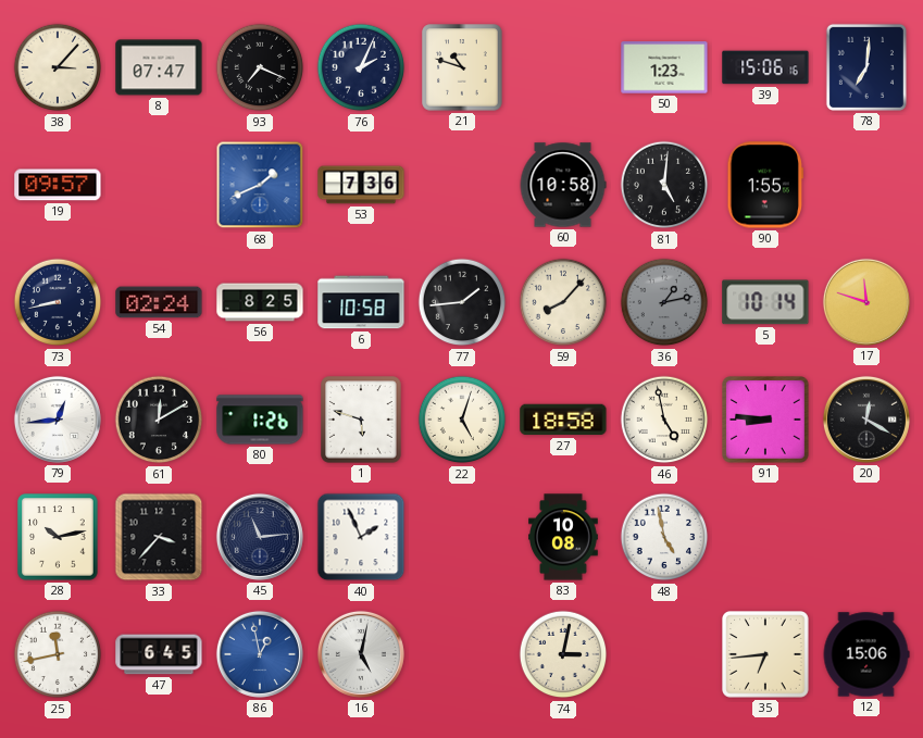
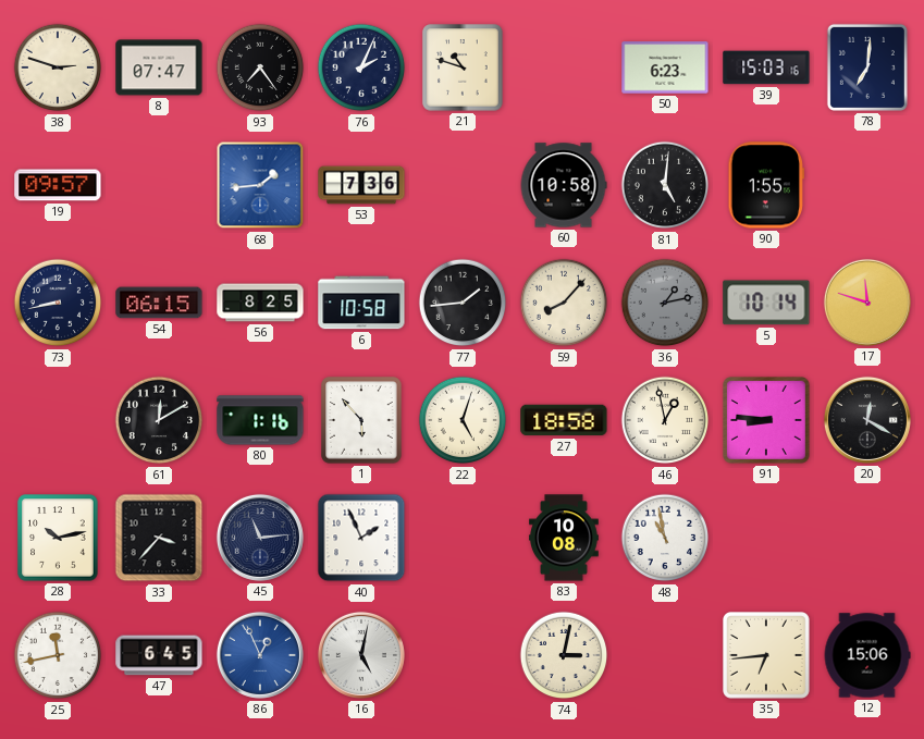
38: 3:07 -> 2:48
93: 7:19 -> 7:24
50: 1:23 -> 6:23
39: 15:06 -> 15:03
68: 1:41 -> 1:44
54: 02:24 -> 06:15
79: 12:44 -> none
80: 1:26 -> 1:16
1: 5:48 -> 5:53
46: 4:58 -> 12:58
48: 4:58 -> 10:58
86: 12:58 -> 12:56
